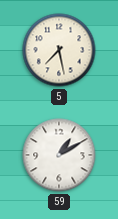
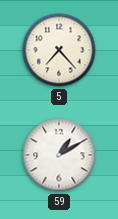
5: 7:28 -> 7:23
